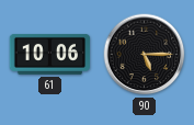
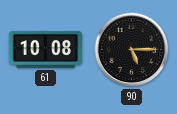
61: 10:06 -> 10:08
